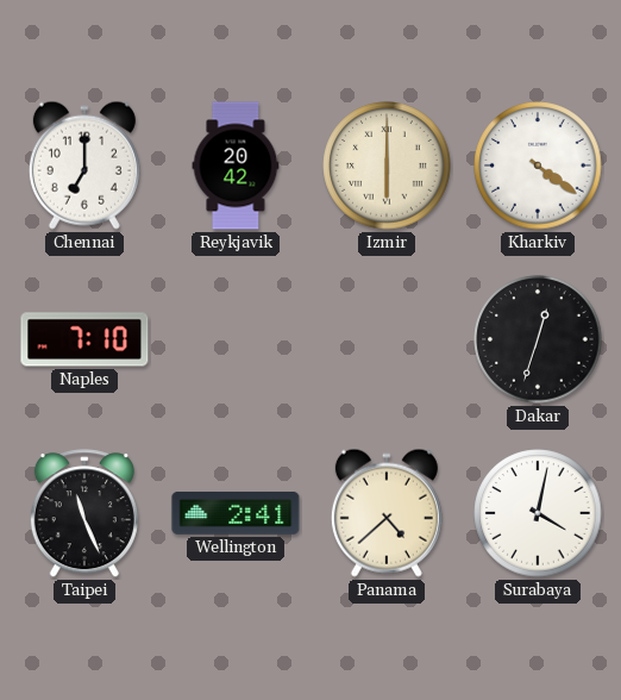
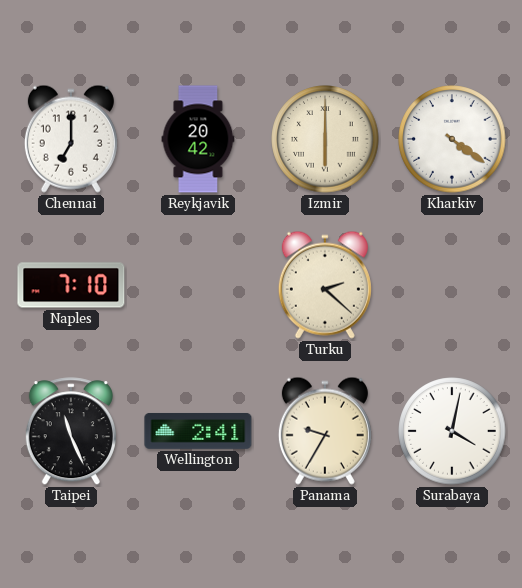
Turku: none -> 2:22
Dakar: 12:33 -> none
Panama: 4:38 -> 9:35
